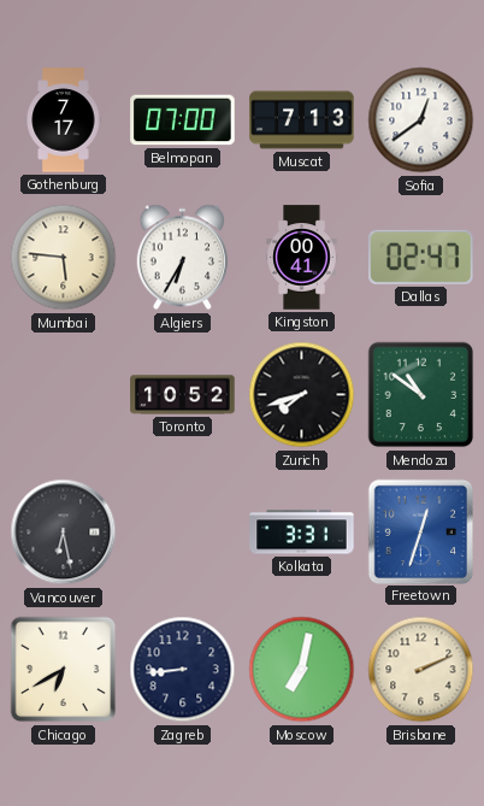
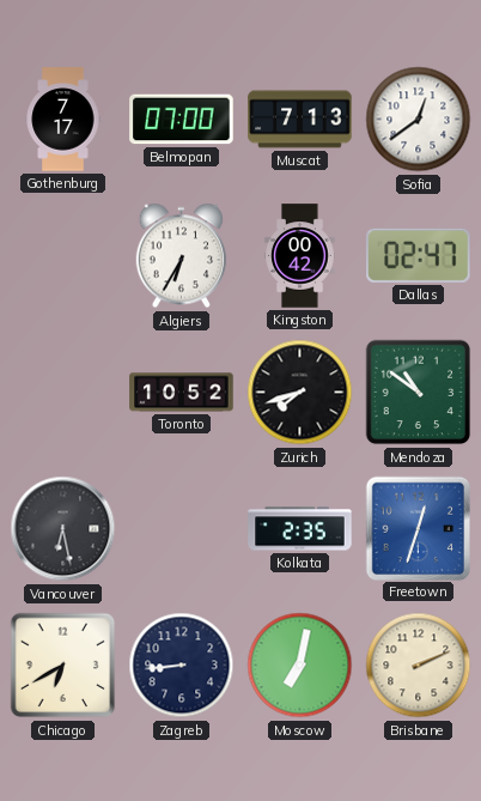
Mumbai: 5:46 -> none
Kingston: 00:41 -> 00:42
Kolkata: 3:31 -> 2:35
